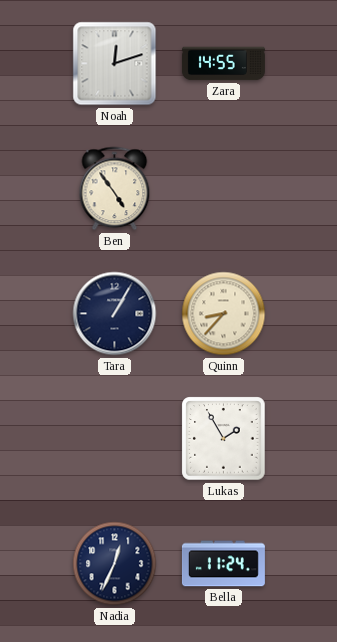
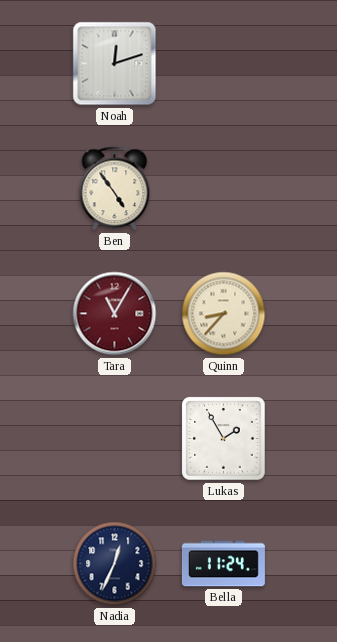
Zara: 14:55 -> none
Tara: 1:05 -> 11:05
Tara dial: navy -> burgundy
